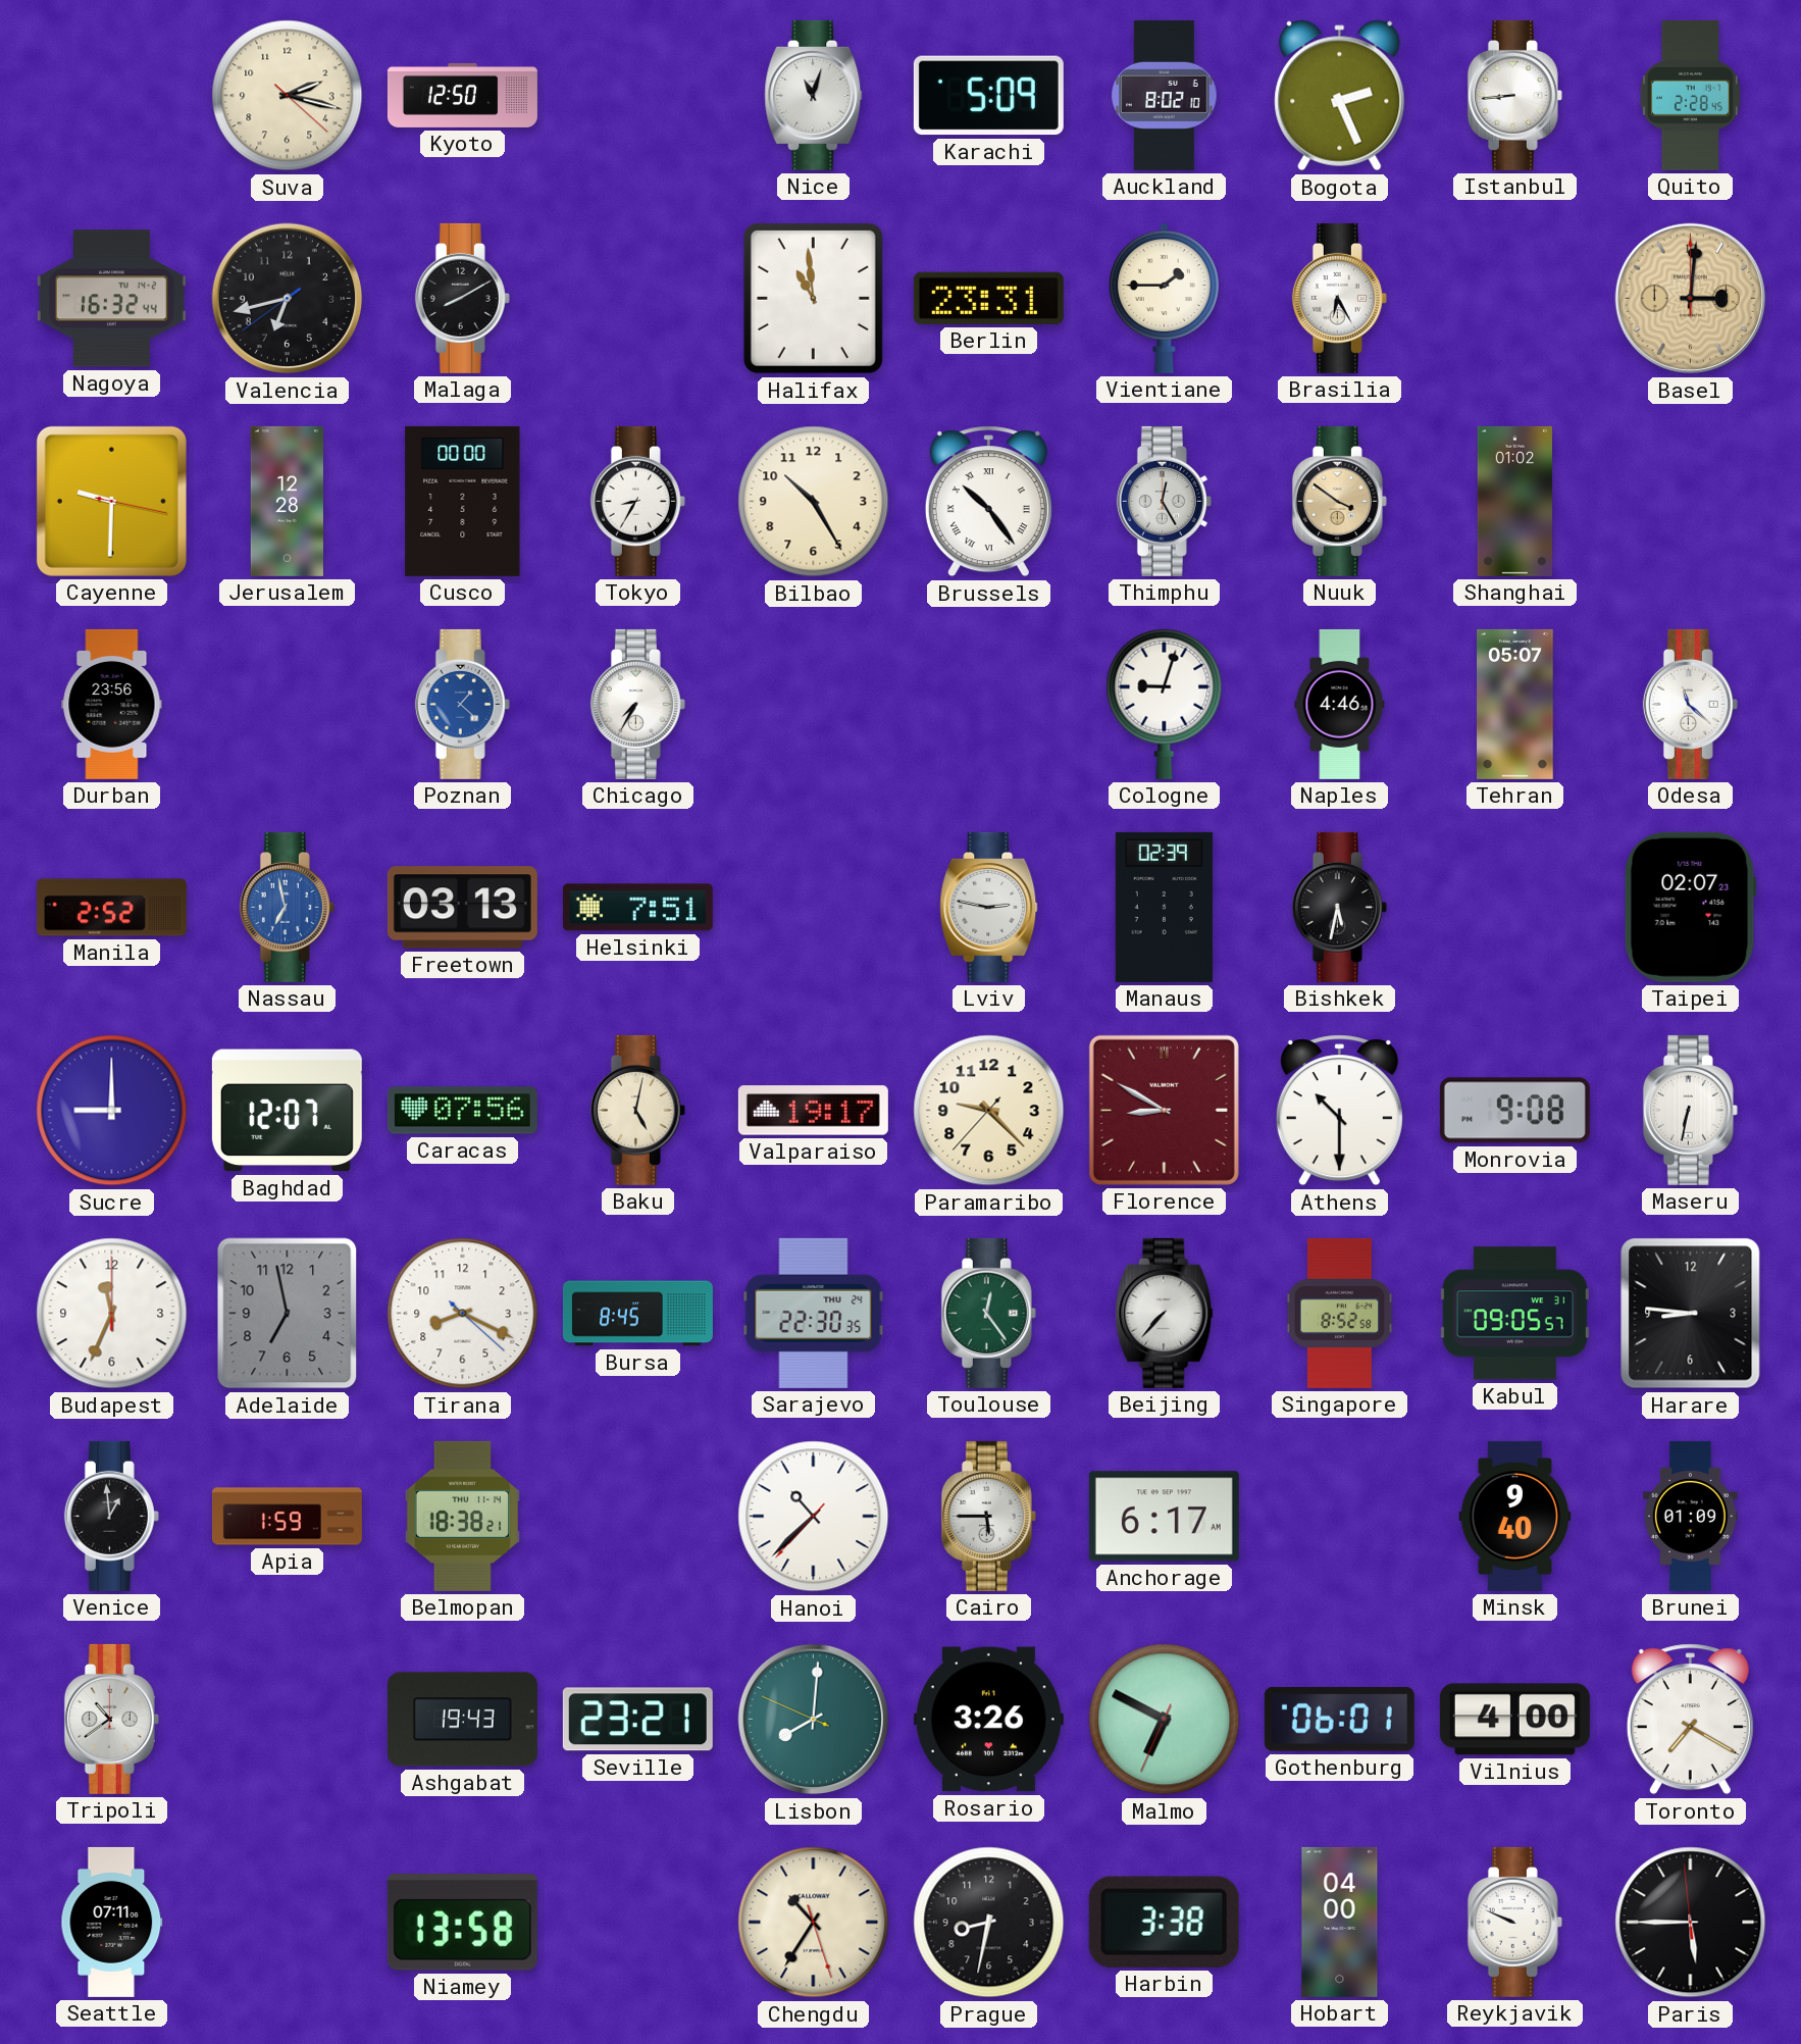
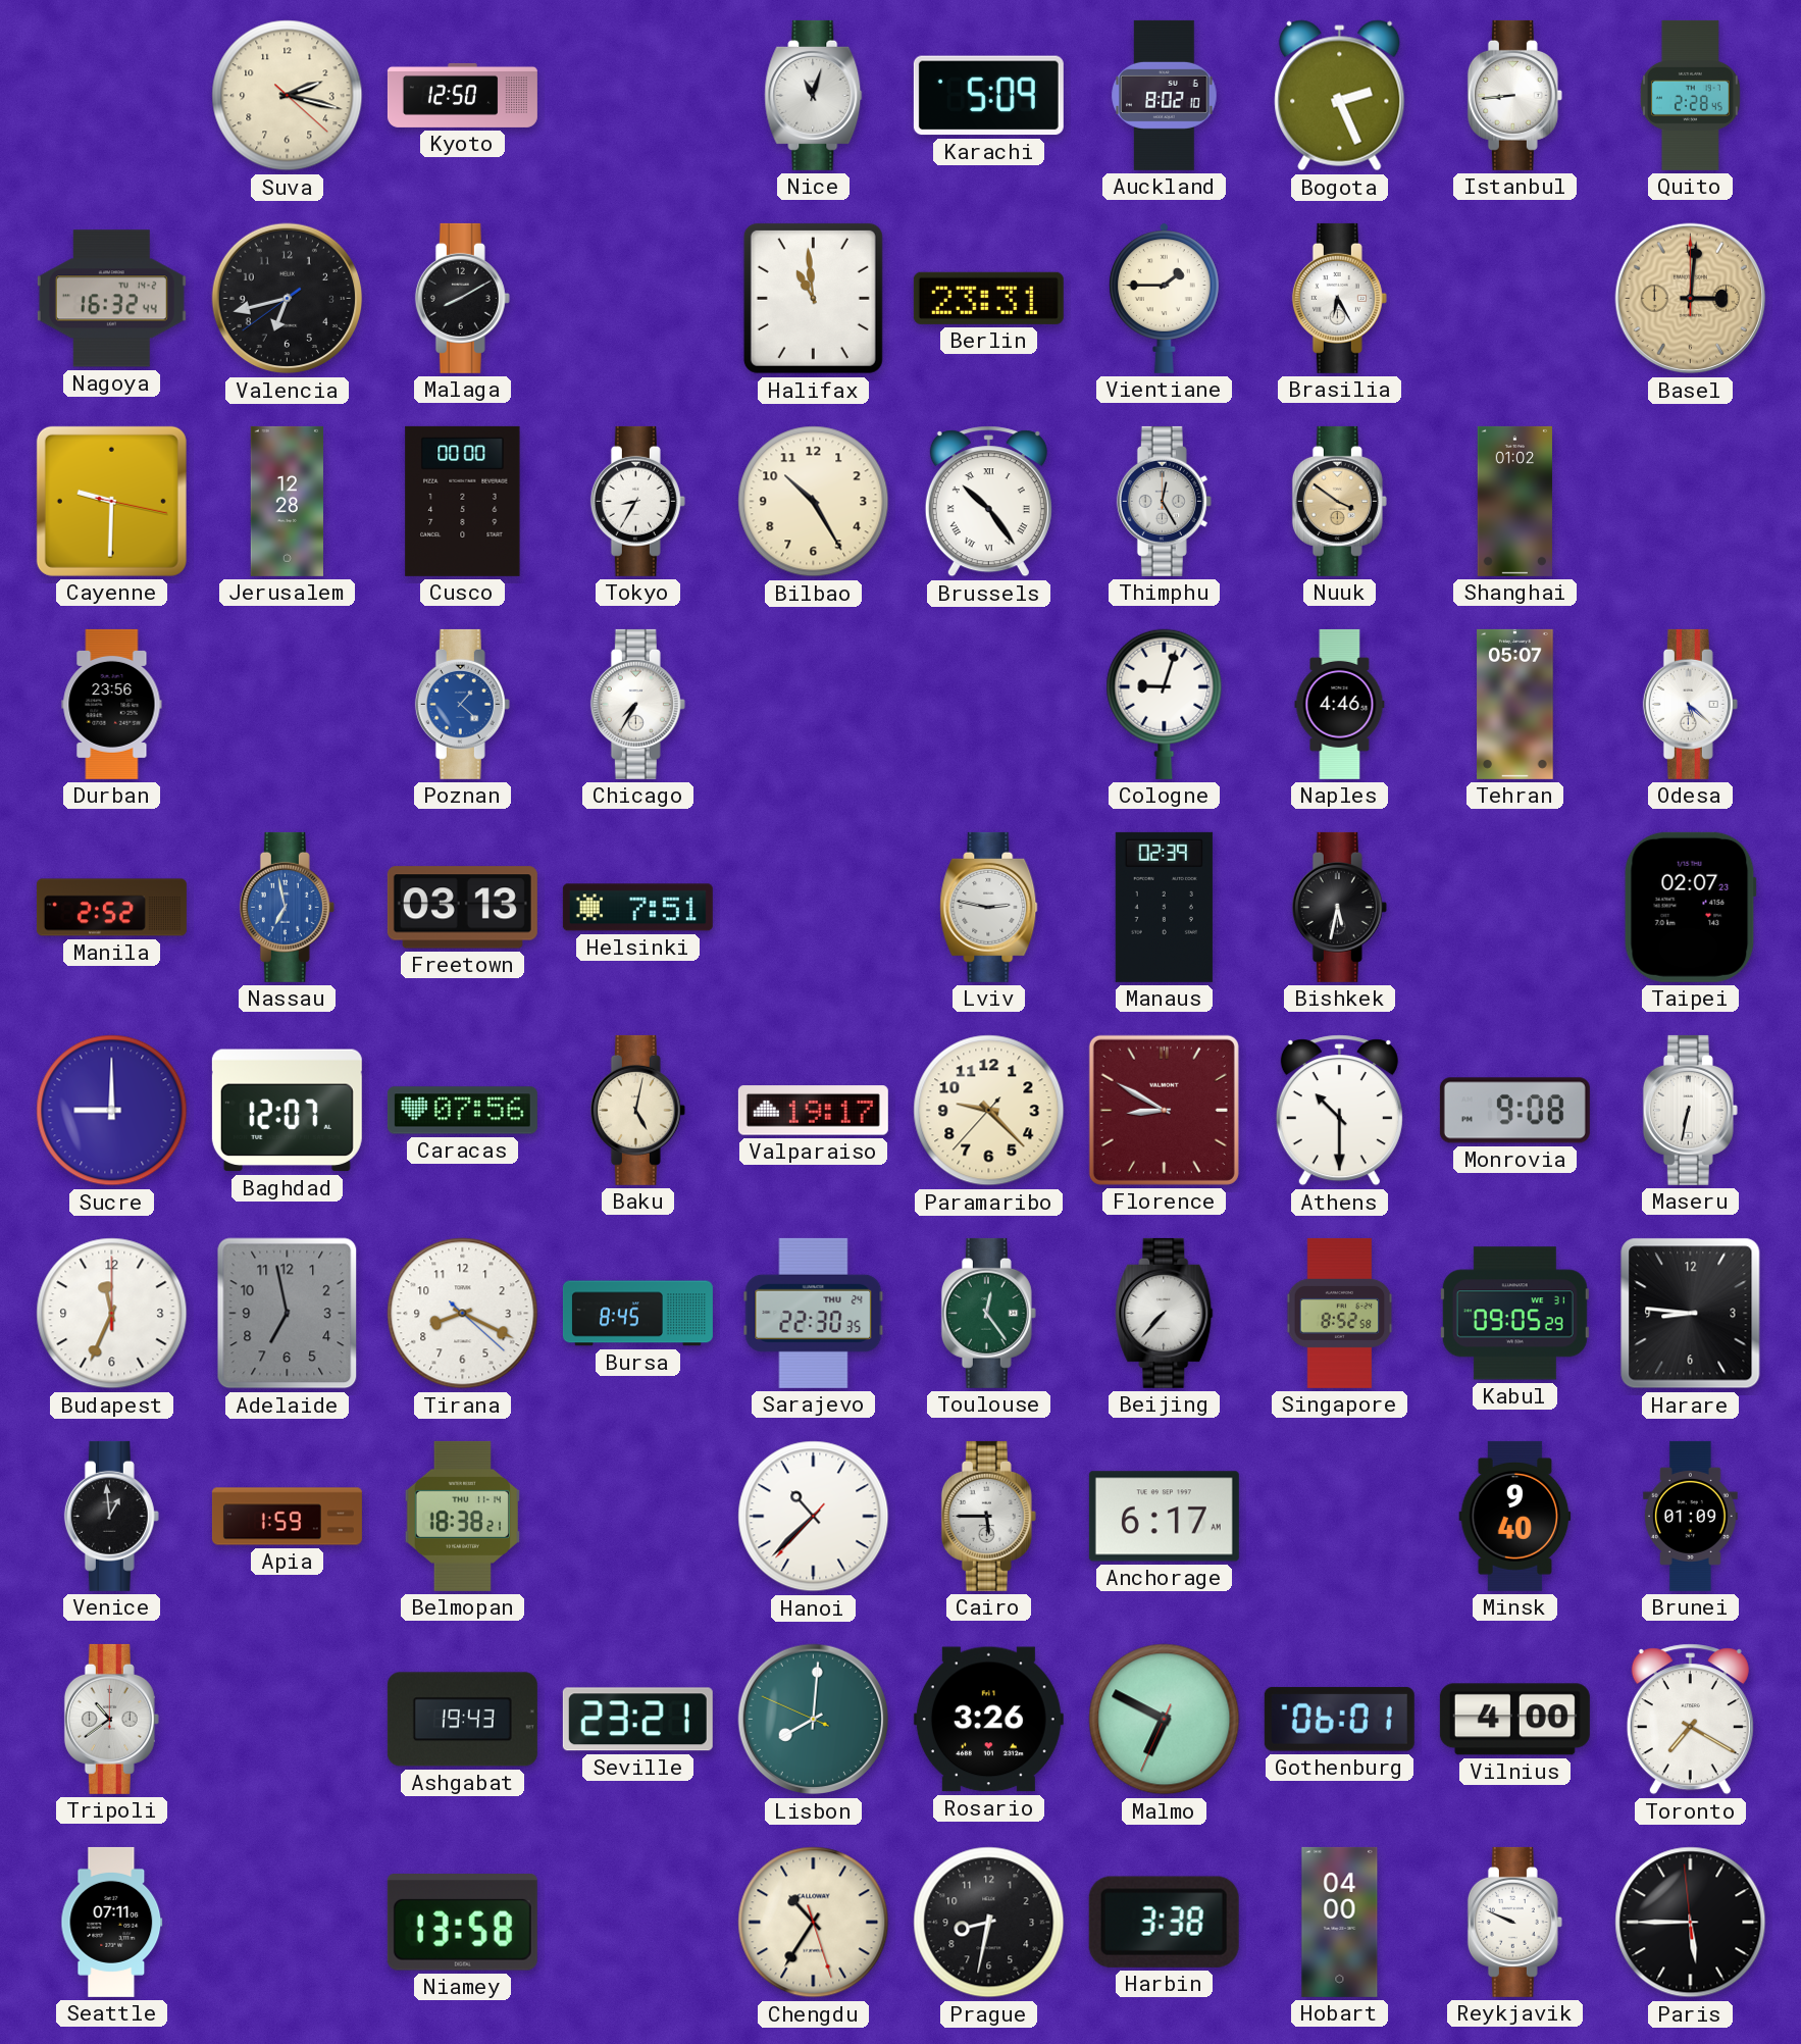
Odesa: 11:22 -> 5:22
Kabul: 09:05:57 -> 09:05:29
